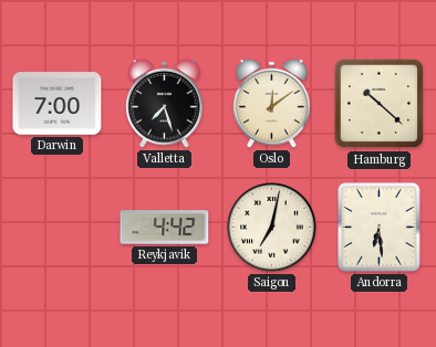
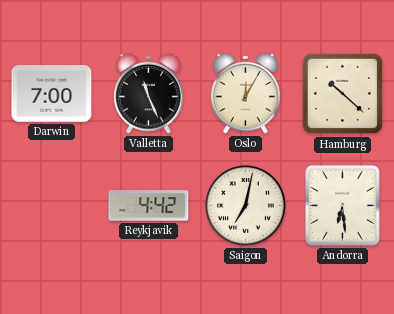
Valletta: 7:27 -> 11:26
Oslo: 12:09 -> 12:05
